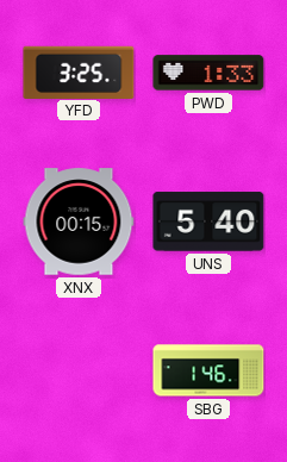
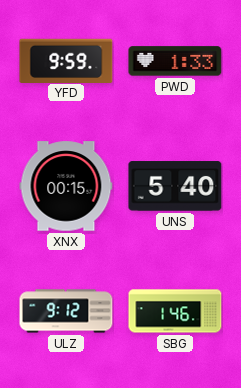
YFD: 3:25 -> 9:59
ULZ: none -> 9:12
